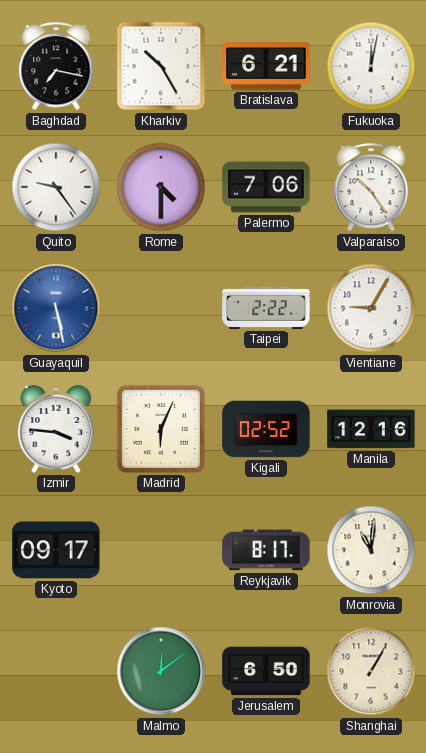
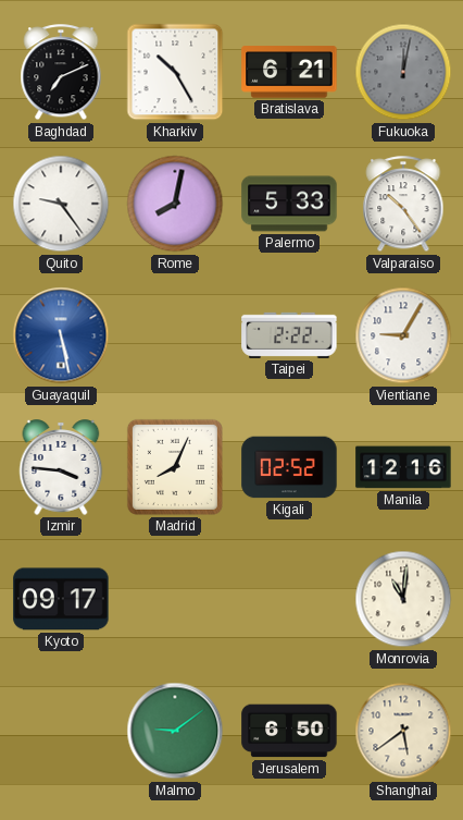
Baghdad: 7:17 -> 7:11
Fukuoka dial: white -> grey
Rome: 4:30 -> 8:02
Palermo: 7:06 -> 5:33
Madrid: 6:04 -> 8:04
Reykjavik: 8:17 -> none
Malmo: 12:09 -> 9:09
Shanghai: 1:05 -> 5:39
